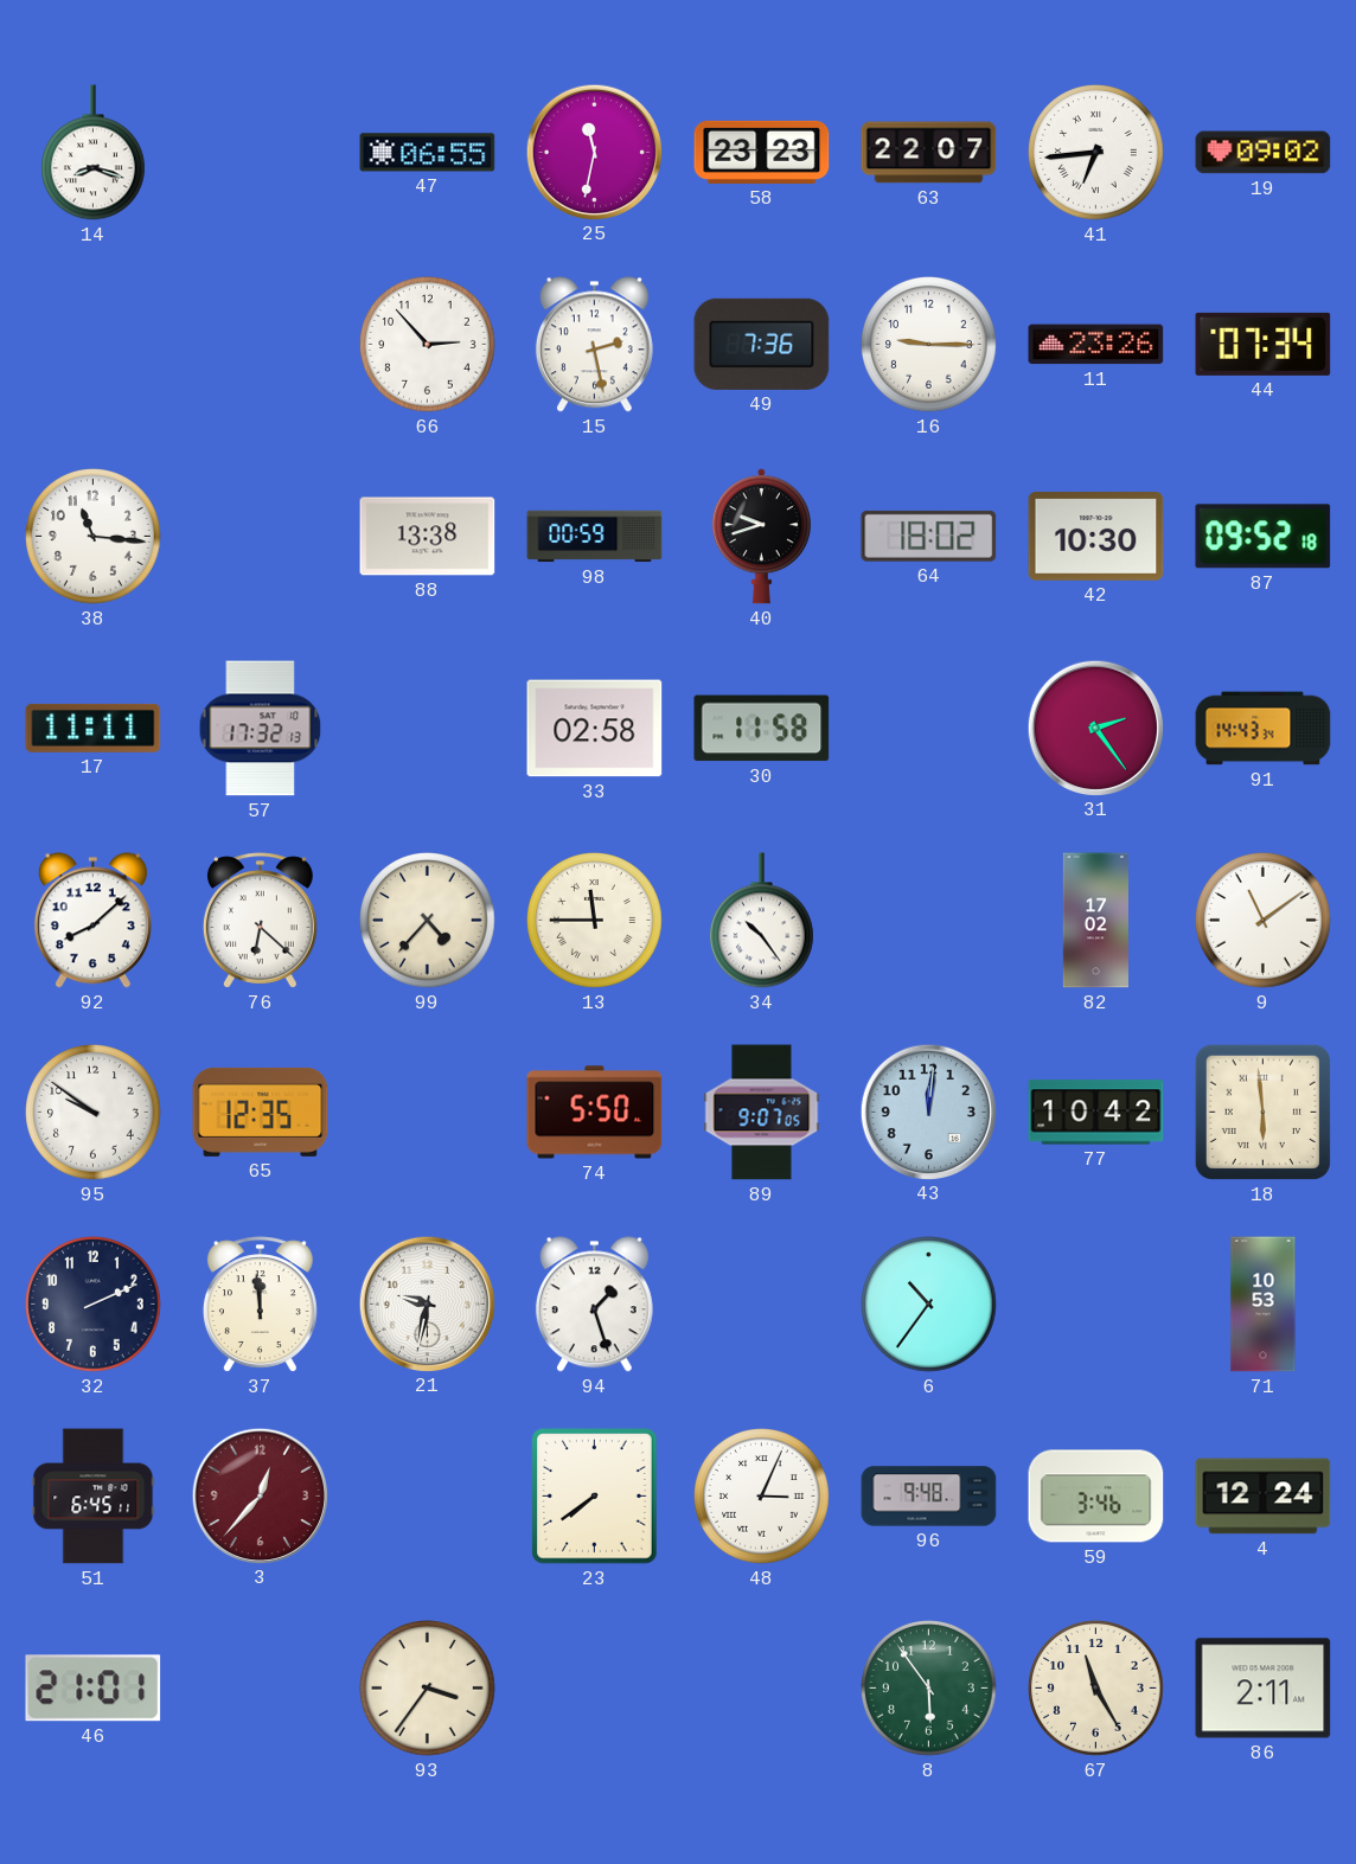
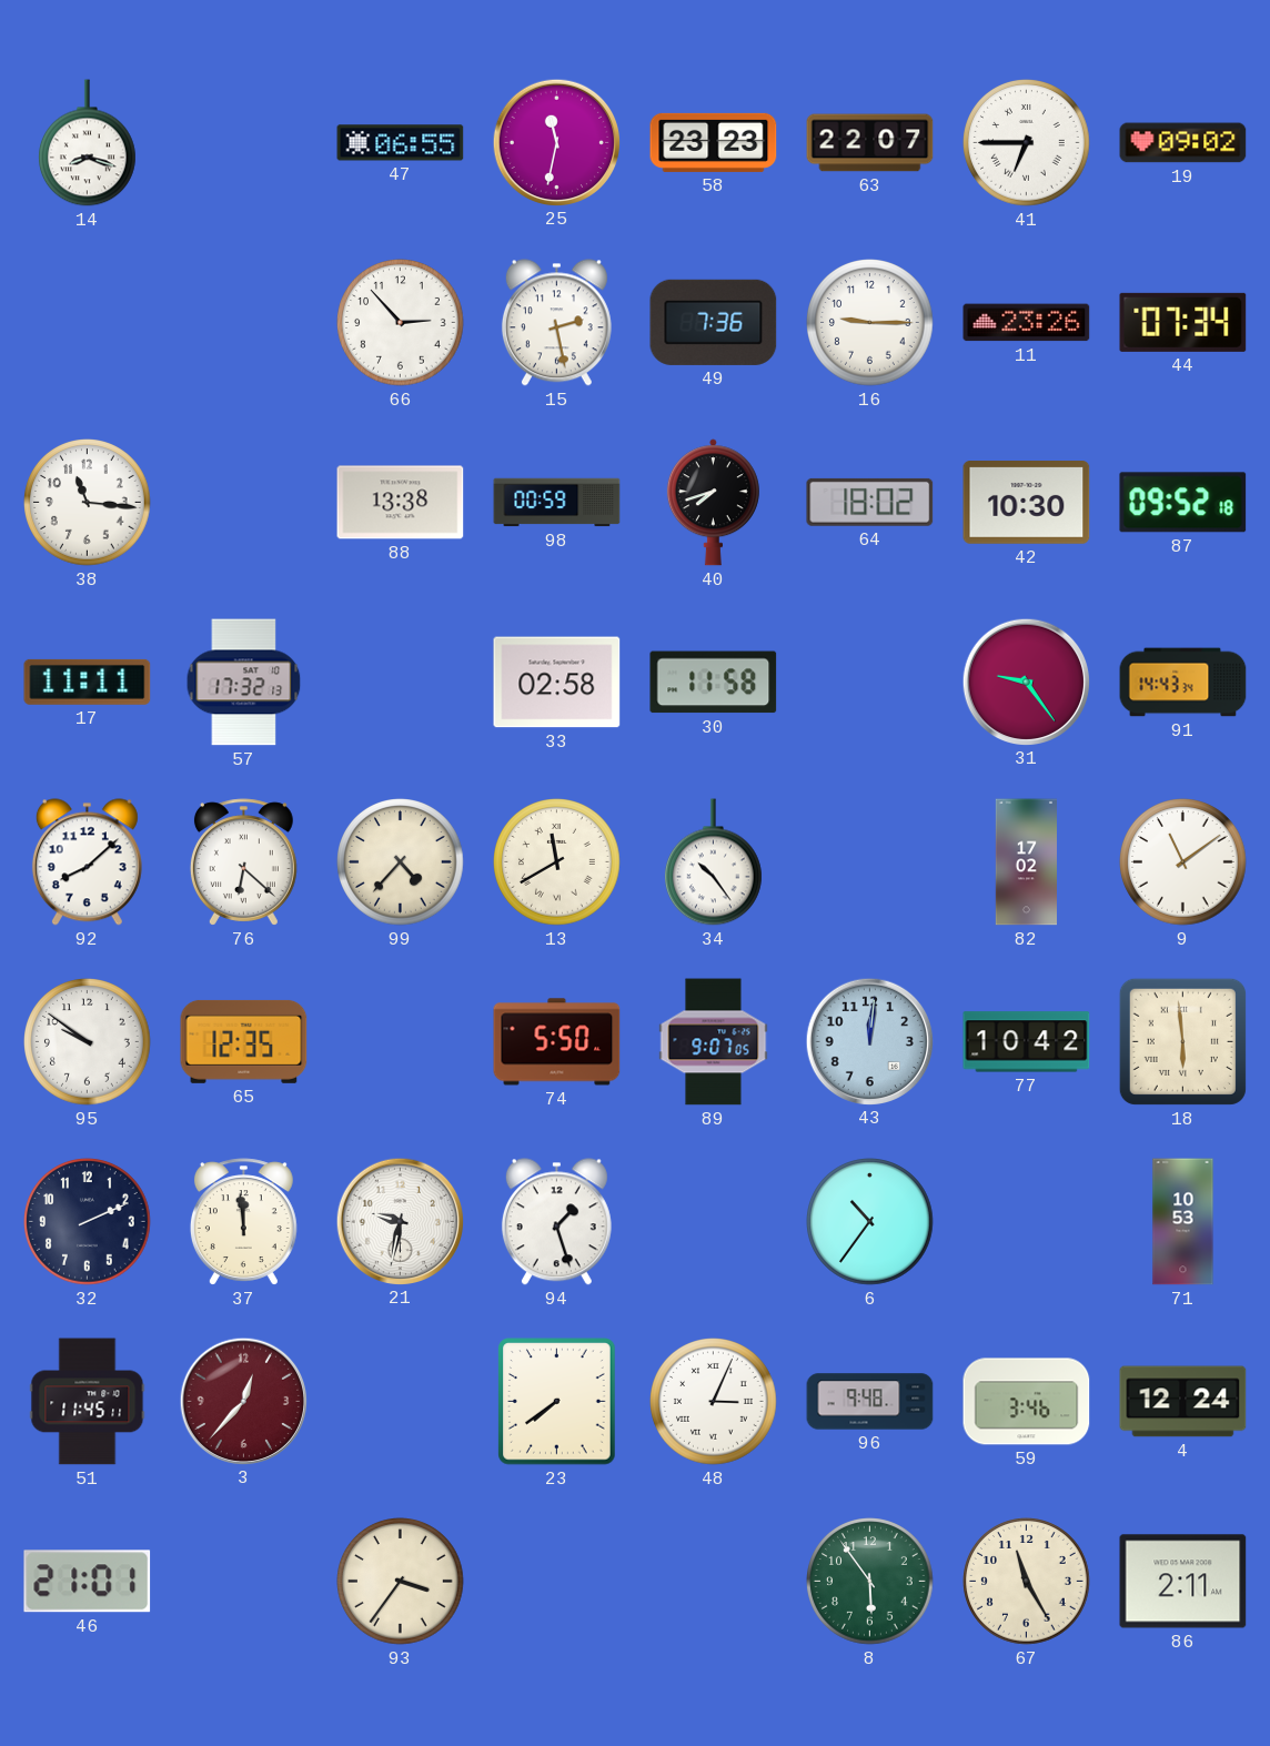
41: 6:44 -> 6:45
40: 9:42 -> 7:42
31: 2:24 -> 9:24
13: 11:45 -> 11:40
51: 6:45 -> 11:45
